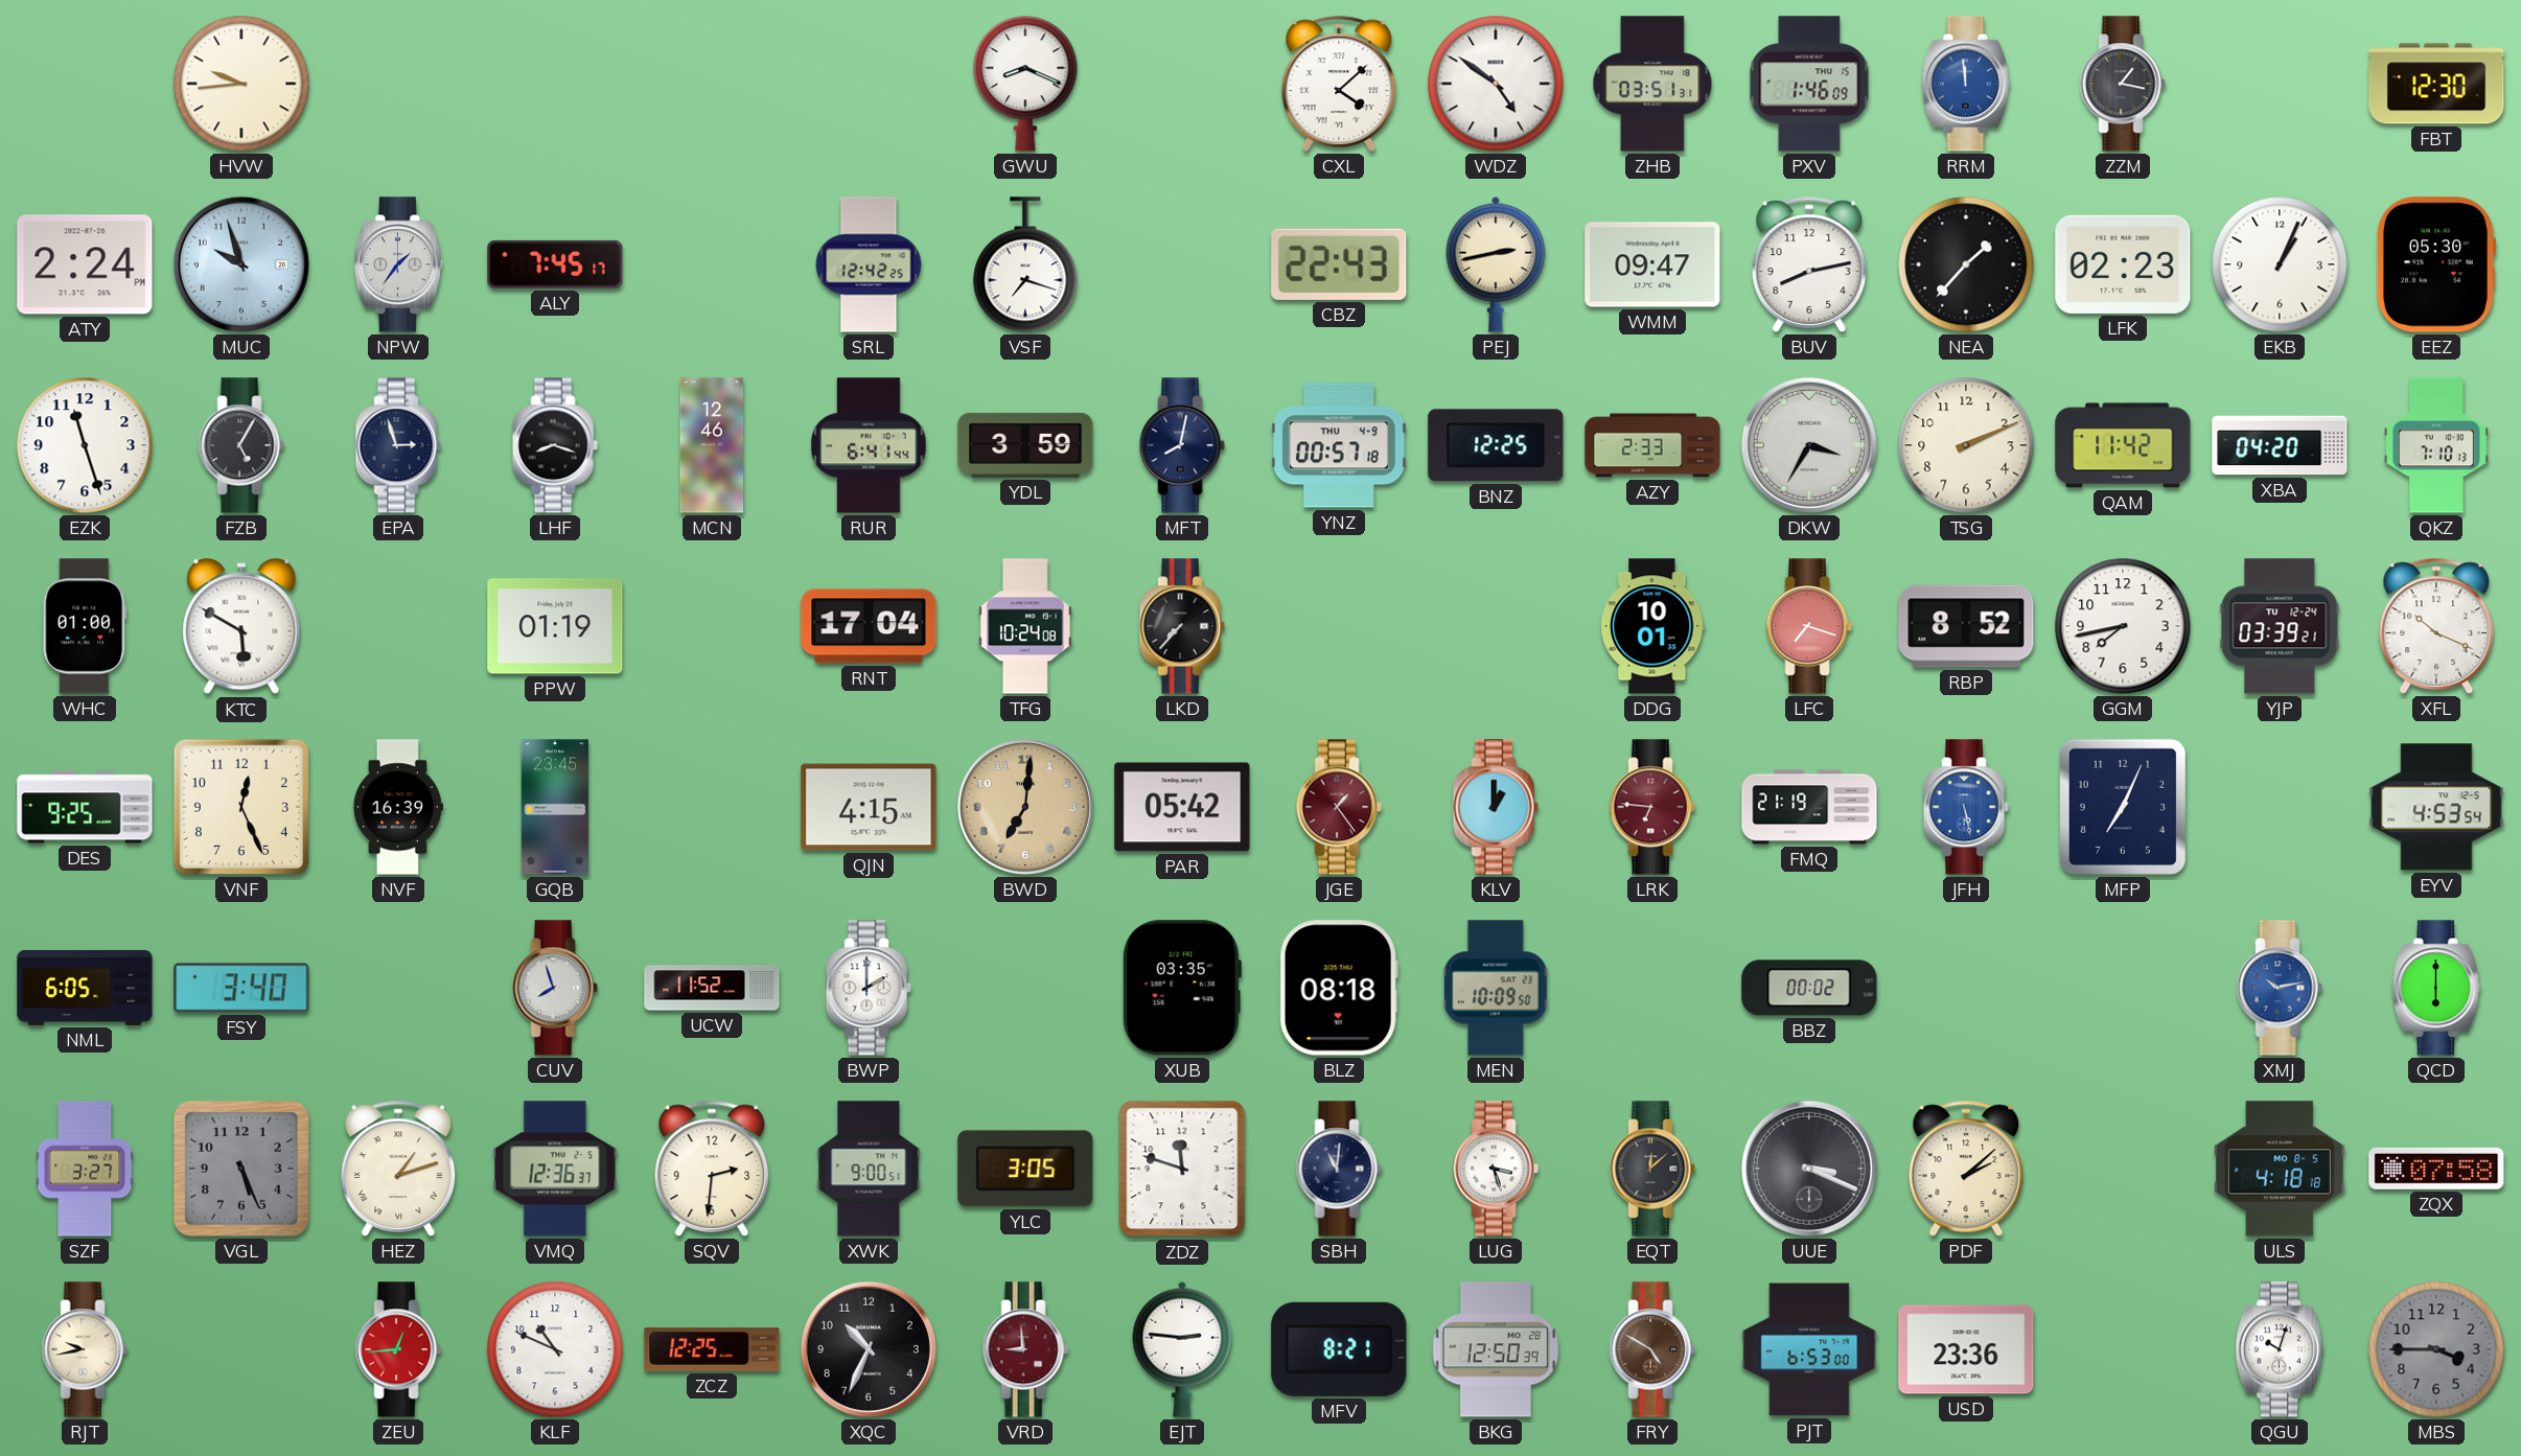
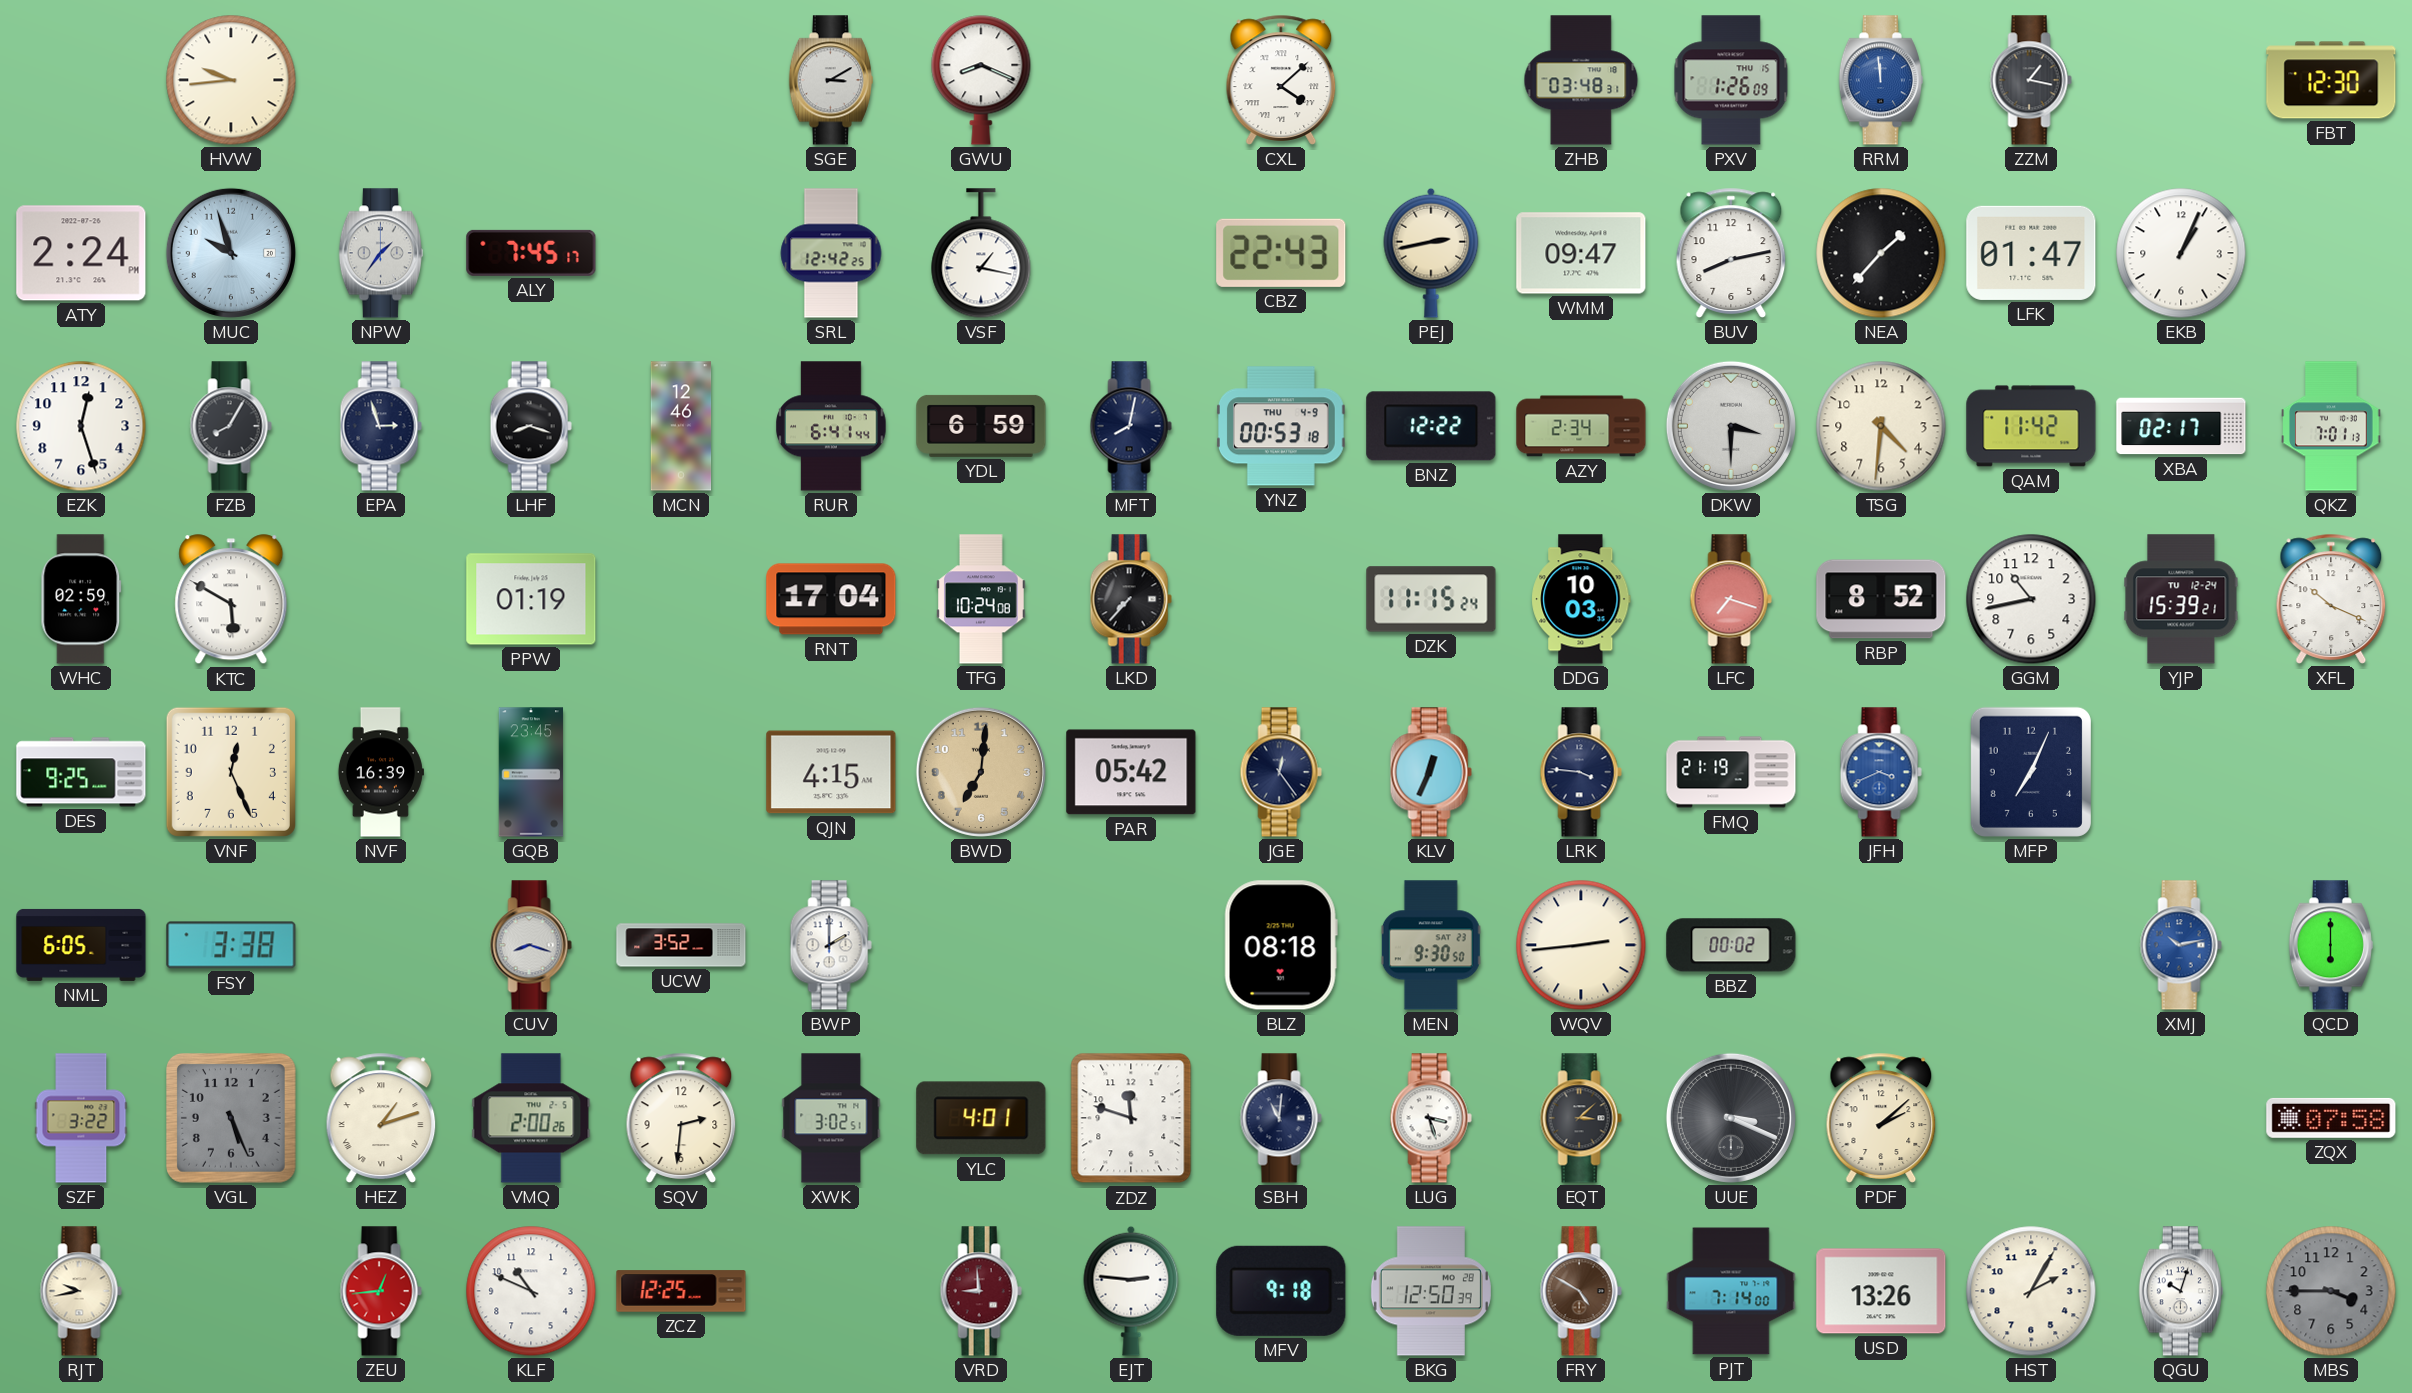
SGE: none -> 3:10
WDZ: 4:51 -> none
ZHB: 03:51 -> 03:48
PXV: 1:46 -> 1:26
VSF: 7:18 -> 1:17
LFK: 02:23 -> 01:47
EEZ: 05:30 -> none
EZK: 11:27 -> 12:27
FZB: 5:05 -> 8:05
YDL: 3:59 -> 6:59
YNZ: 00:57 -> 00:53
BNZ: 12:25 -> 12:22
AZY: 2:33 -> 2:34
DKW: 3:35 -> 3:30
TSG: 2:11 -> 4:31
XBA: 04:20 -> 02:17
QKZ: 7:10 -> 7:01
WHC: 01:00 -> 02:59
DZK: none -> 11:15
DDG: 10:01 -> 10:03
GGM: 7:43 -> 10:43
YJP: 03:39 -> 15:39
JGE: 1:24 -> 12:24
JGE dial: burgundy -> navy
KLV: 1:00 -> 12:34
LRK: 6:46 -> 3:46
LRK dial: burgundy -> navy
JFH: 5:28 -> 3:41
EYV: 4:53 -> none
FSY: 3:40 -> 3:38
CUV: 7:57 -> 8:18
UCW: 11:52 -> 3:52
XUB: 03:35 -> none
MEN: 10:09 -> 9:30
WQV: none -> 2:44
SZF: 3:27 -> 3:22
VMQ: 12:36 -> 2:00
XWK: 9:00 -> 3:02
YLC: 3:05 -> 4:01
EQT: 12:08 -> 3:08
ULS: 4:18 -> none
XQC: 10:34 -> none
MFV: 8:21 -> 9:18
PJT: 6:53 -> 7:14
USD: 23:36 -> 13:26
HST: none -> 2:05
